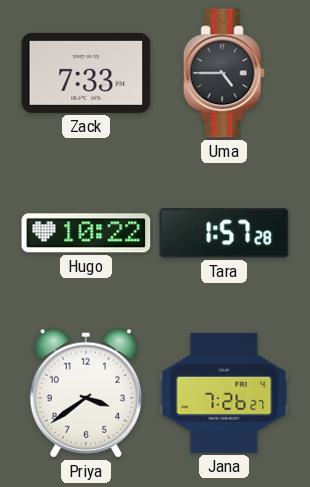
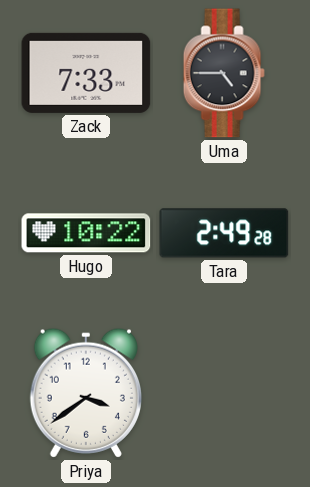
Tara: 1:57 -> 2:49
Jana: 7:26 -> none
